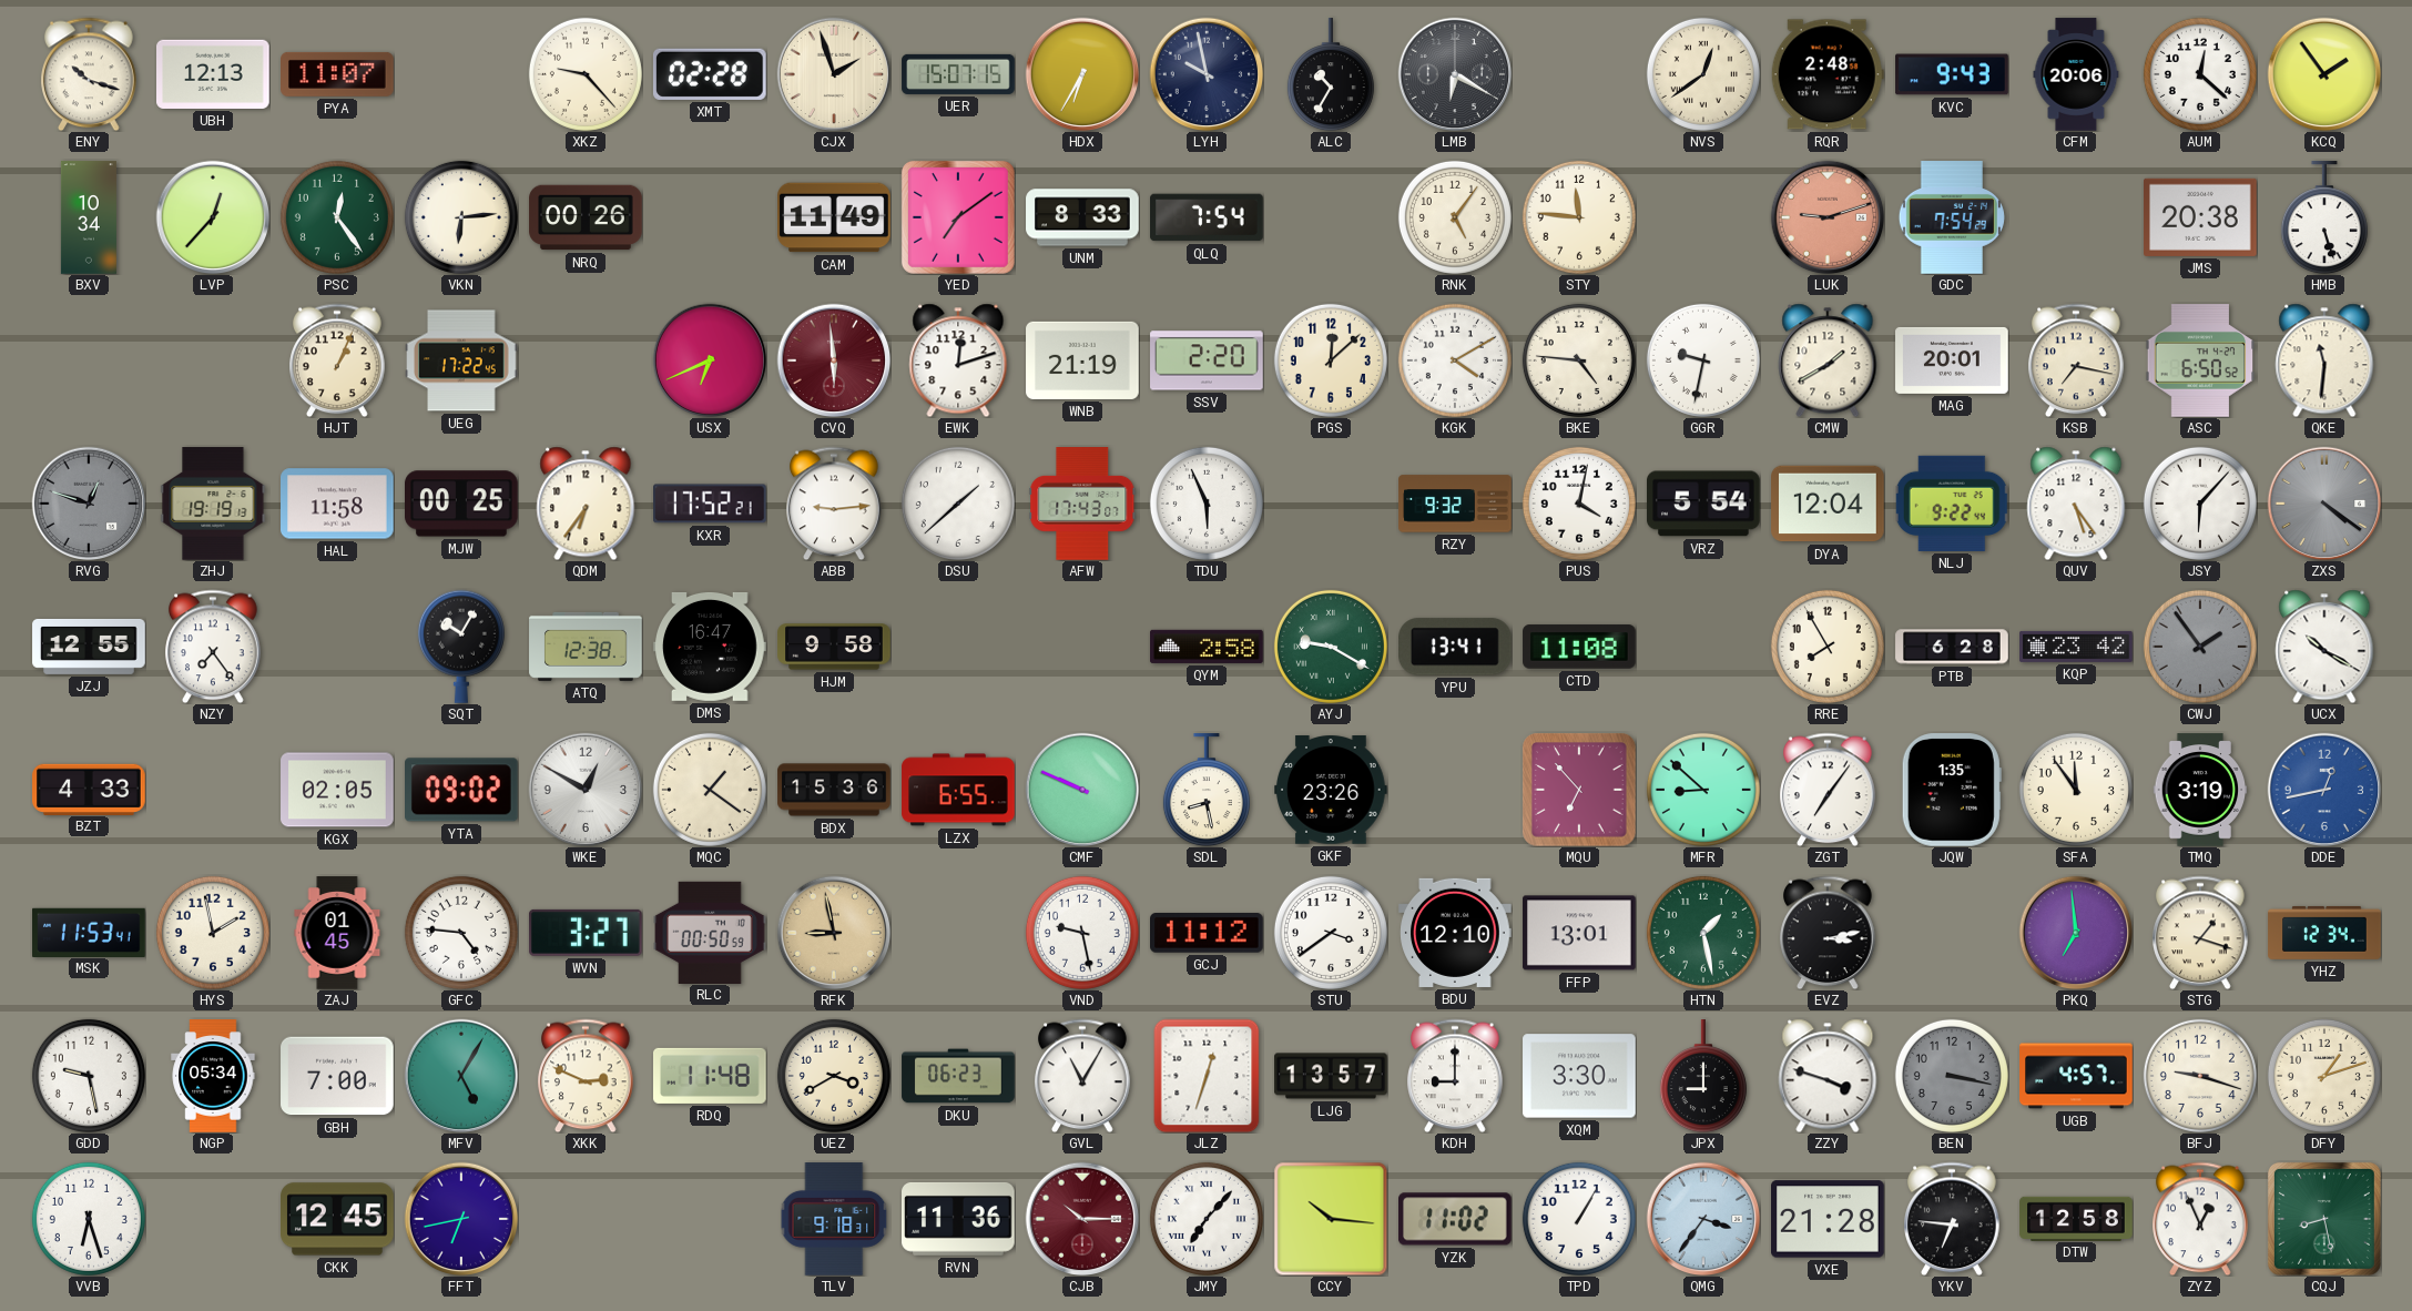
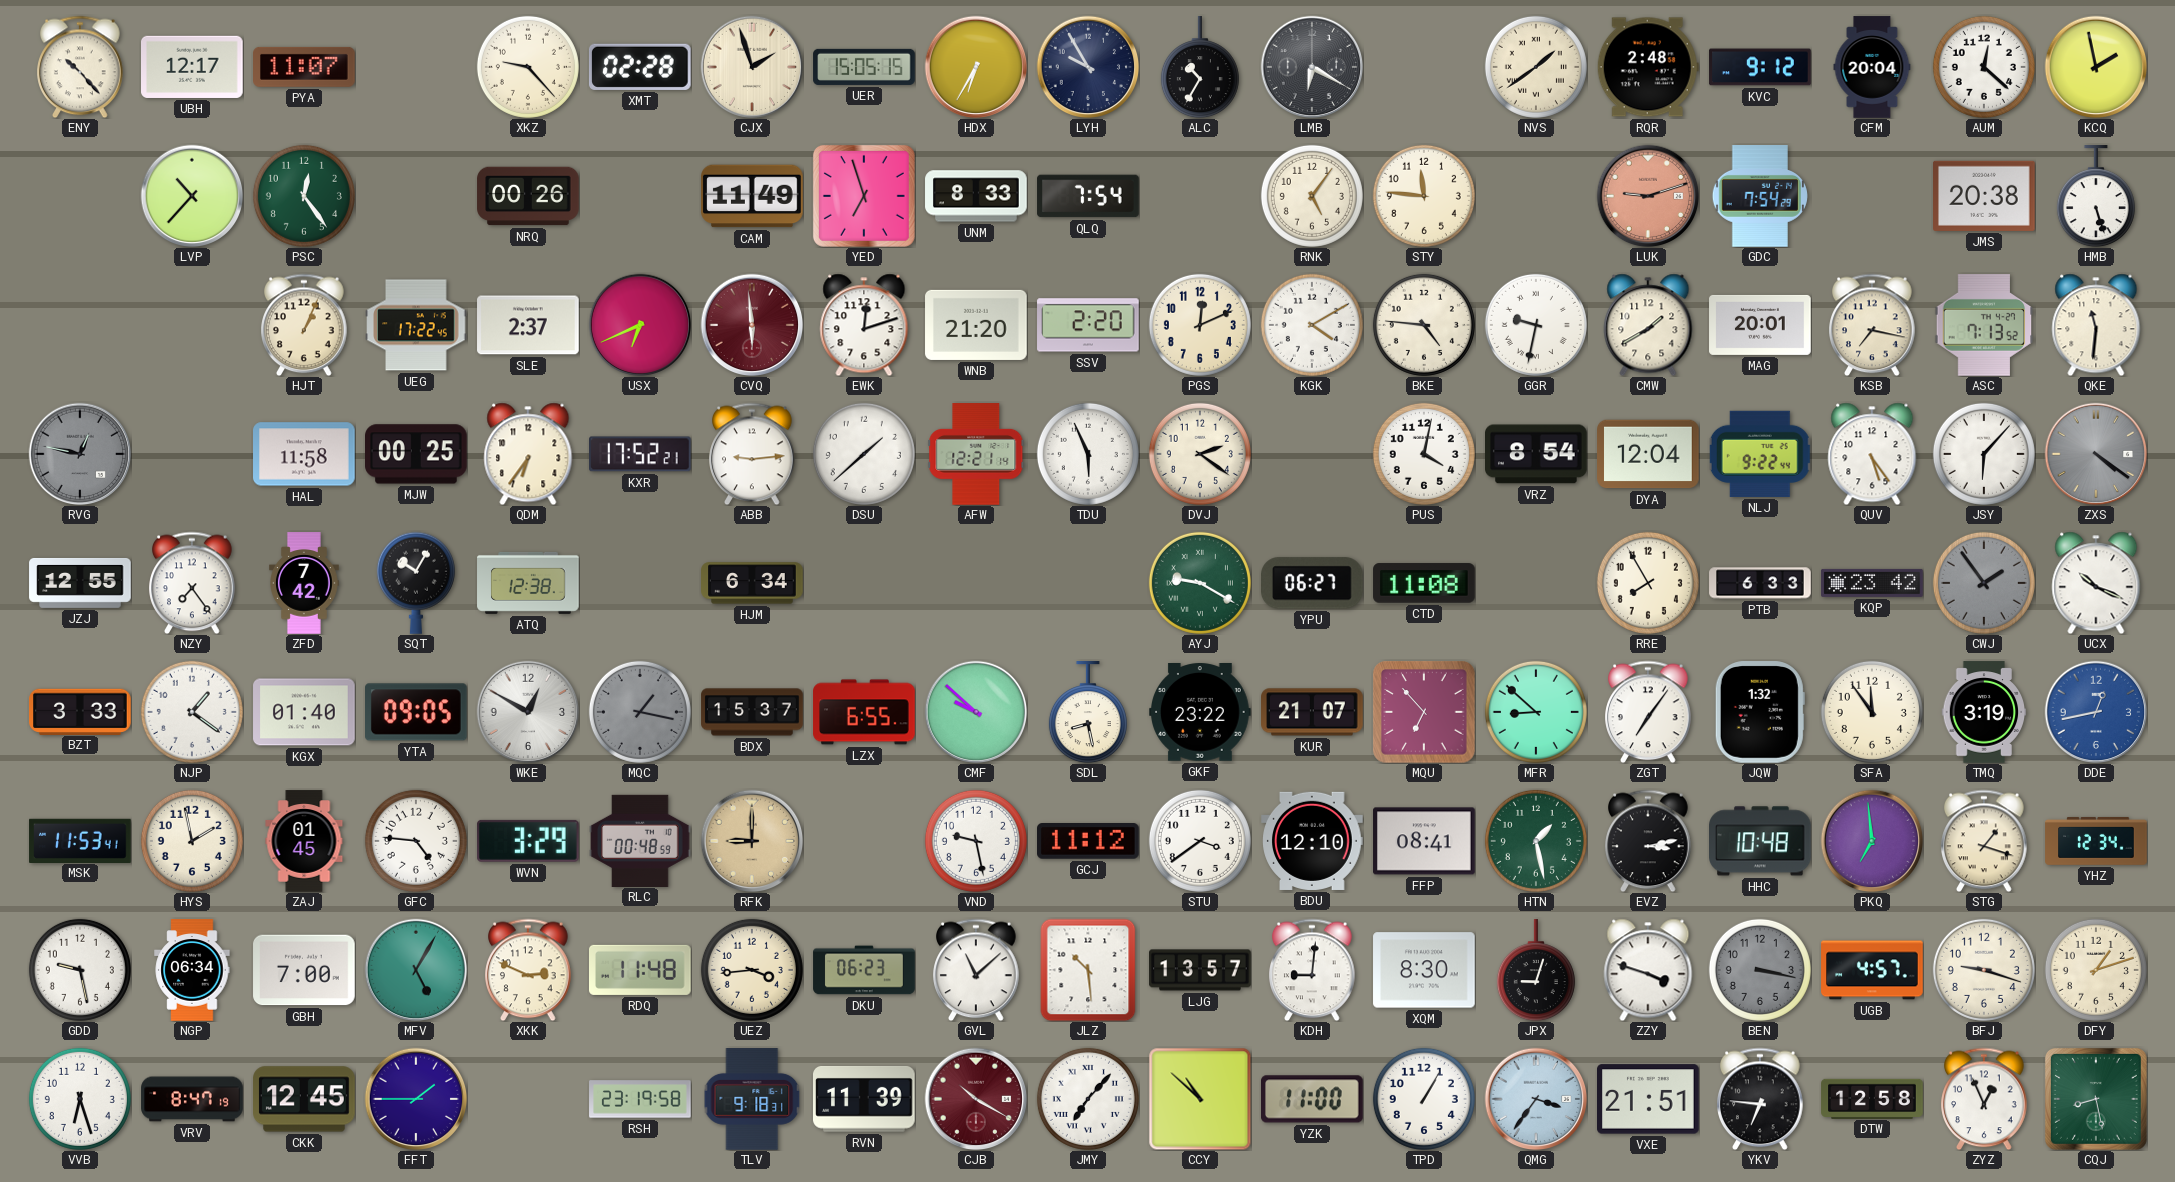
ENY: 10:18 -> 10:23
UBH: 12:13 -> 12:17
UER: 15:07 -> 15:05
LYH: 9:58 -> 9:55
NVS: 12:39 -> 1:39
KVC: 9:43 -> 9:12
CFM: 20:06 -> 20:04
KCQ: 1:54 -> 1:58
BXV: 10:34 -> none
LVP: 12:37 -> 10:37
VKN: 6:14 -> none
YED: 7:09 -> 6:57
SLE: none -> 2:37
WNB: 21:19 -> 21:20
PGS: 12:08 -> 12:11
ASC: 6:50 -> 7:13
RVG: 12:48 -> 12:47
ZHJ: 19:19 -> none
AFW: 17:43 -> 12:21
DVJ: none -> 2:21
RZY: 9:32 -> none
VRZ: 5:54 -> 8:54
ZFD: none -> 7:42
DMS: 16:47 -> none
HJM: 9:58 -> 6:34
QYM: 2:58 -> none
YPU: 13:41 -> 06:27
PTB: 6:28 -> 6:33
UCX: 10:20 -> 10:19
BZT: 4:33 -> 3:33
NJP: none -> 1:21
KGX: 02:05 -> 01:40
YTA: 09:02 -> 09:05
MQC: 1:21 -> 1:17
MQC dial: cream -> grey
BDX: 15:36 -> 15:37
CMF: 9:49 -> 9:52
GKF: 23:26 -> 23:22
KUR: none -> 21:07
JQW: 1:35 -> 1:32
WVN: 3:27 -> 3:29
RLC: 00:50 -> 00:48
RFK: 8:58 -> 9:00
FFP: 13:01 -> 08:41
HHC: none -> 10:48
NGP: 05:34 -> 06:34
UEZ: 3:40 -> 3:44
GVL: 11:05 -> 11:08
JLZ: 12:33 -> 10:29
KDH: 9:00 -> 9:01
XQM: 3:30 -> 8:30
JPX: 9:00 -> 9:03
VRV: none -> 8:47
FFT: 6:43 -> 1:45
RSH: none -> 23:19
RVN: 11:36 -> 11:39
CJB: 10:15 -> 10:20
CCY: 10:16 -> 10:52
YZK: 11:02 -> 11:00
VXE: 21:28 -> 21:51
